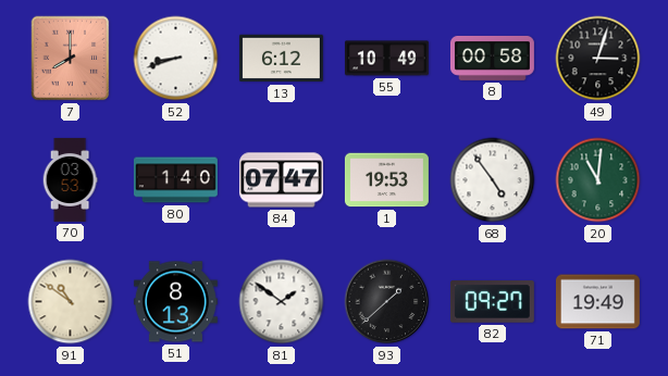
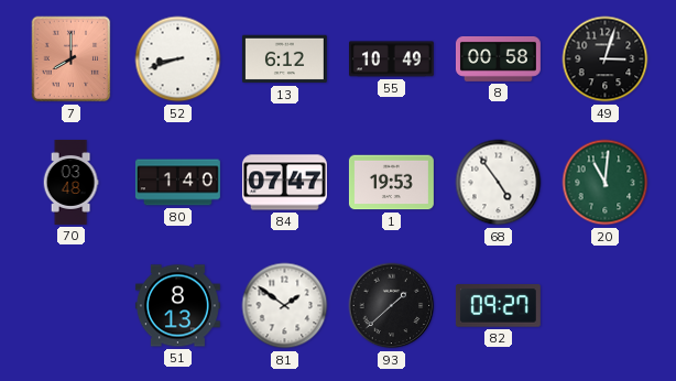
70: 03:53 -> 03:48
91: 10:51 -> none
71: 19:49 -> none
